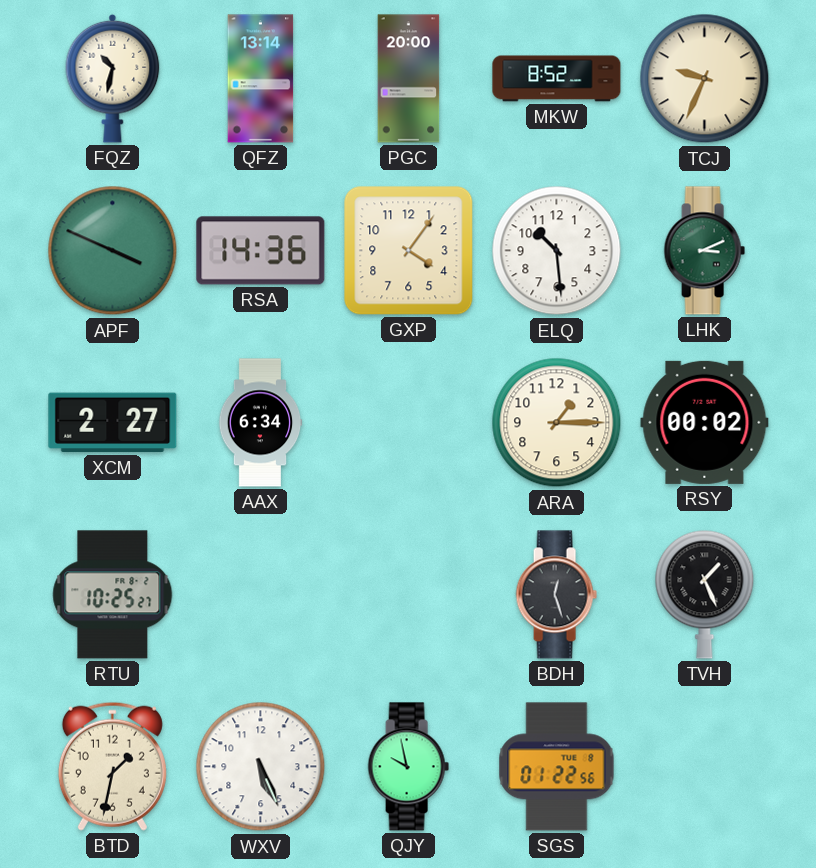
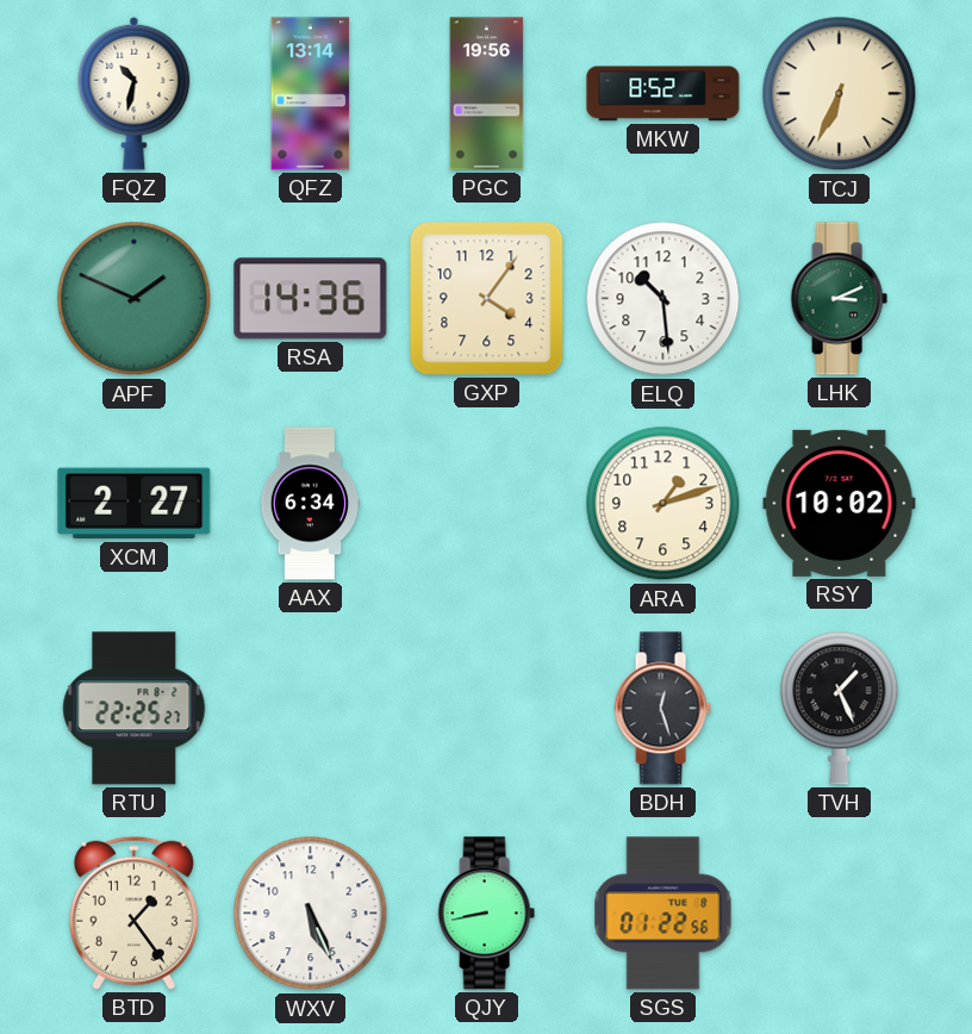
PGC: 20:00 -> 19:56
TCJ: 9:34 -> 6:34
APF: 3:49 -> 1:49
ARA: 1:15 -> 1:12
RSY: 00:02 -> 10:02
RTU: 10:25 -> 22:25
BTD: 1:32 -> 1:24
QJY: 9:58 -> 8:43
